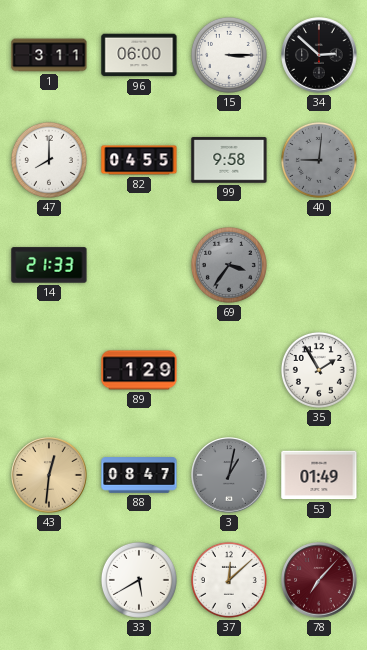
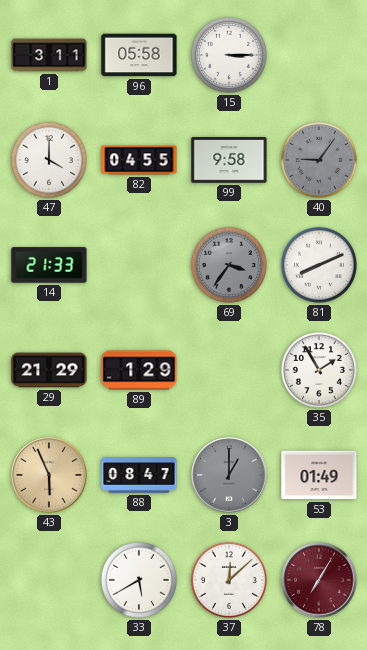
96: 06:00 -> 05:58
34: 2:52 -> none
47: 8:00 -> 4:00
40: 9:01 -> 9:06
81: none -> 8:11
29: none -> 21:29
43: 12:31 -> 5:56
3: 1:02 -> 1:00
78: 7:07 -> 7:05
